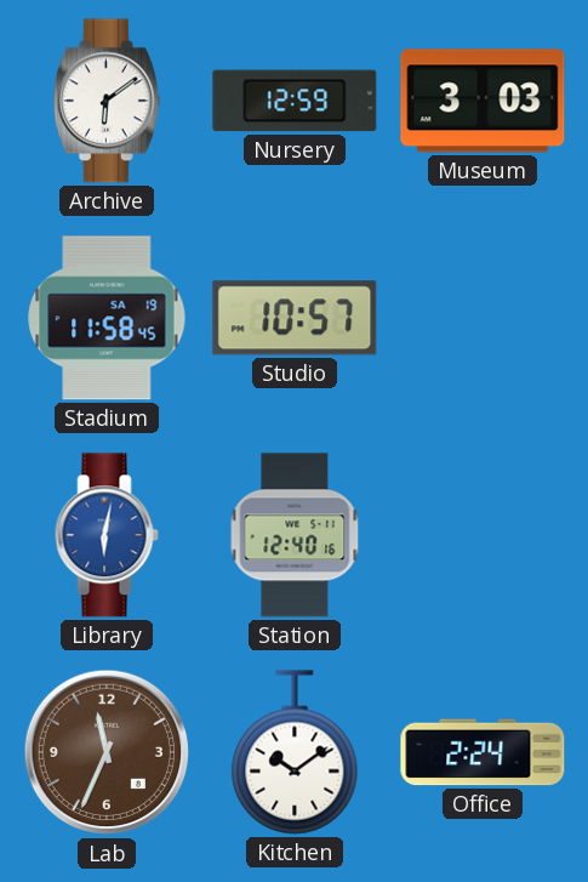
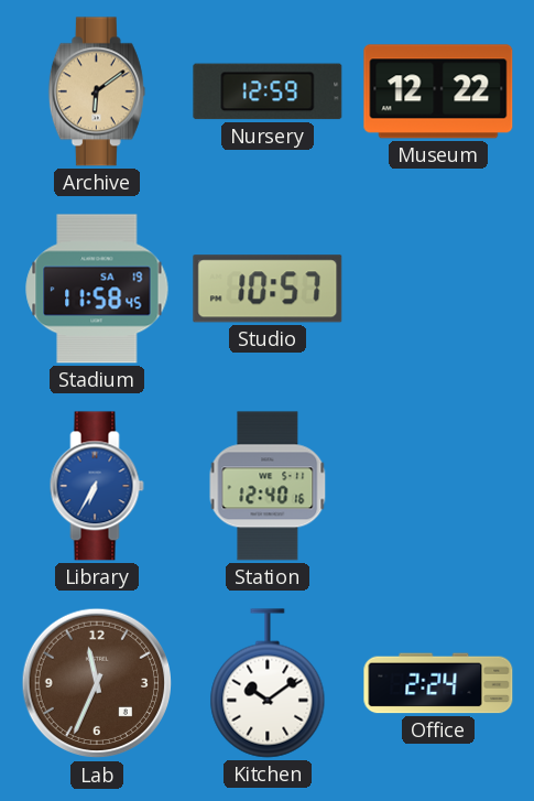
Archive dial: white -> champagne
Museum: 3:03 -> 12:22
Library: 6:02 -> 6:35
